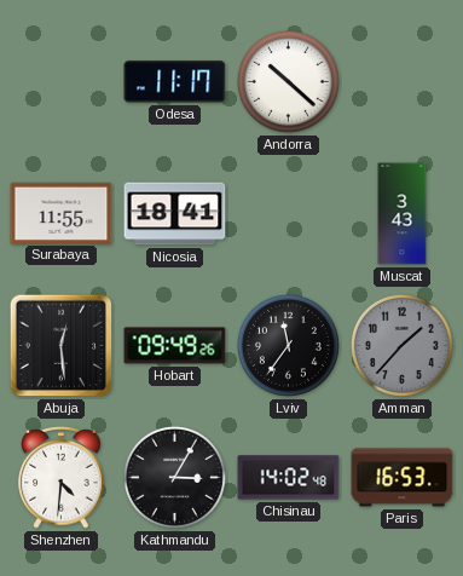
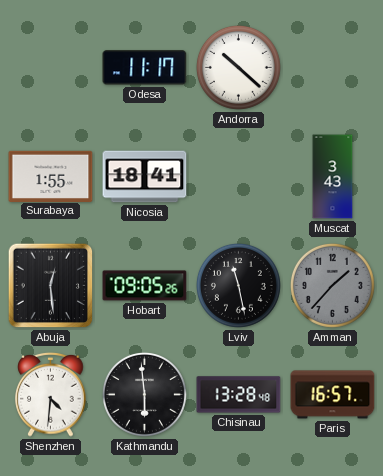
Surabaya: 11:55 -> 1:55
Hobart: 09:49 -> 09:05
Lviv: 11:36 -> 11:28
Kathmandu: 3:05 -> 5:59
Chisinau: 14:02 -> 13:28
Paris: 16:53 -> 16:57
